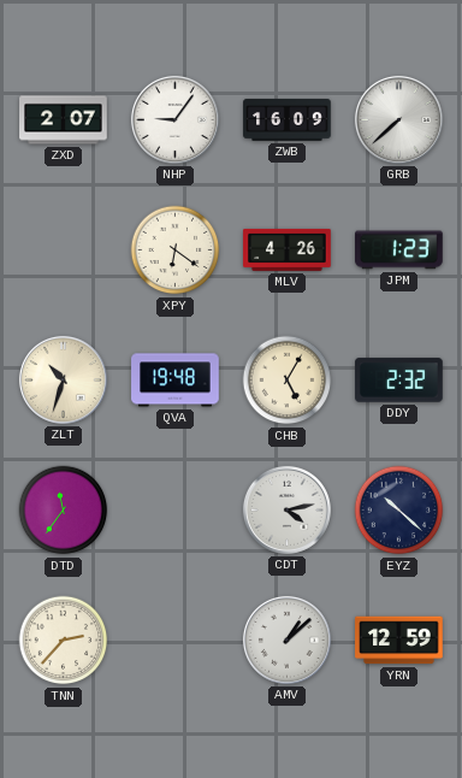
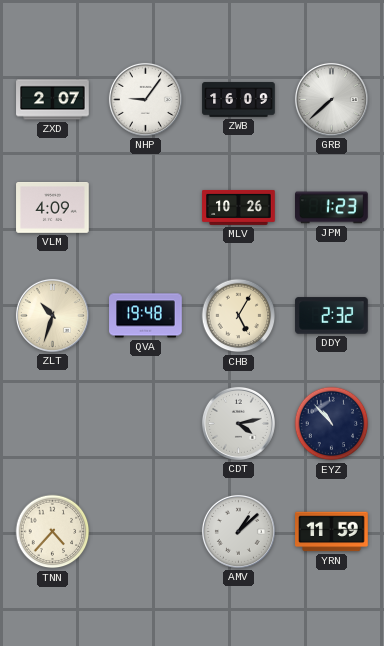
VLM: none -> 4:09
XPY: 6:21 -> none
MLV: 4:26 -> 10:26
DTD: 11:36 -> none
EYZ: 10:22 -> 10:53
TNN: 2:37 -> 4:37
YRN: 12:59 -> 11:59
